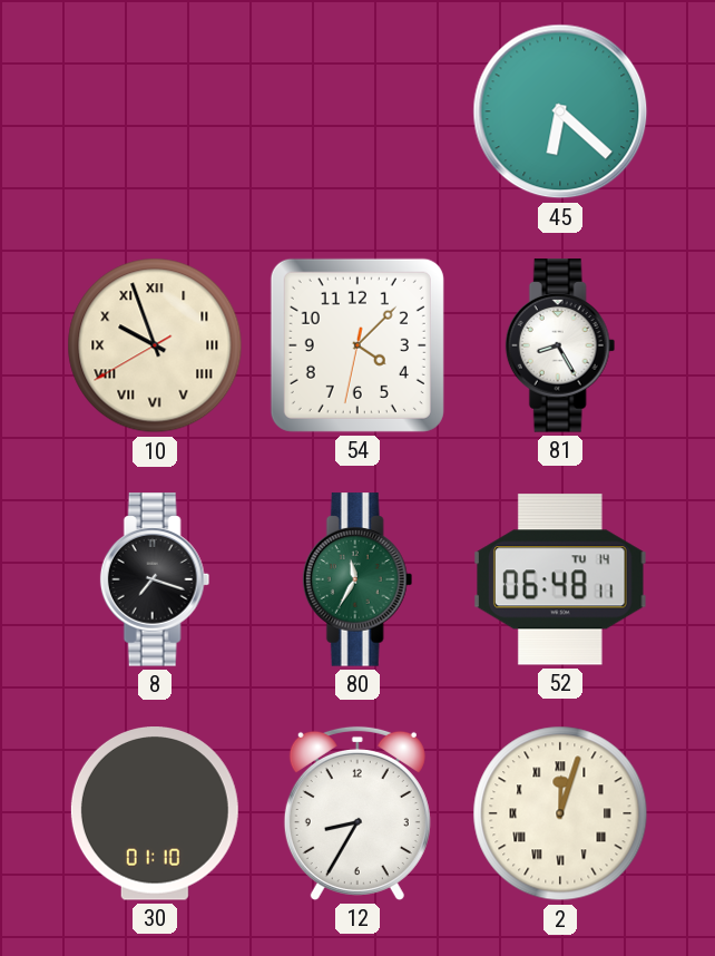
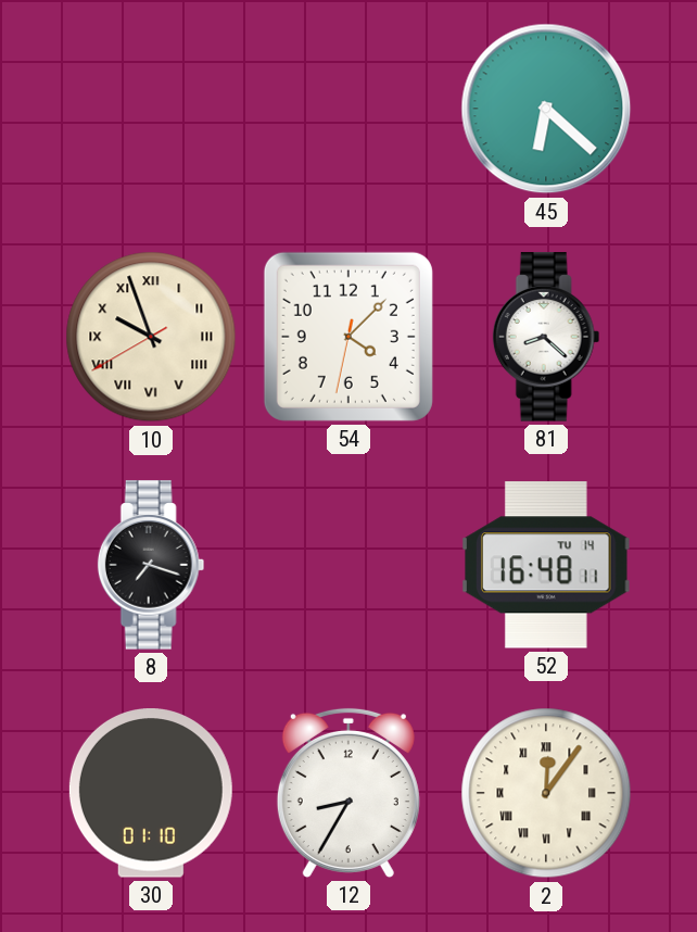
81: 8:25 -> 8:22
80: 11:35 -> none
52: 06:48 -> 16:48
2: 12:03 -> 12:06
